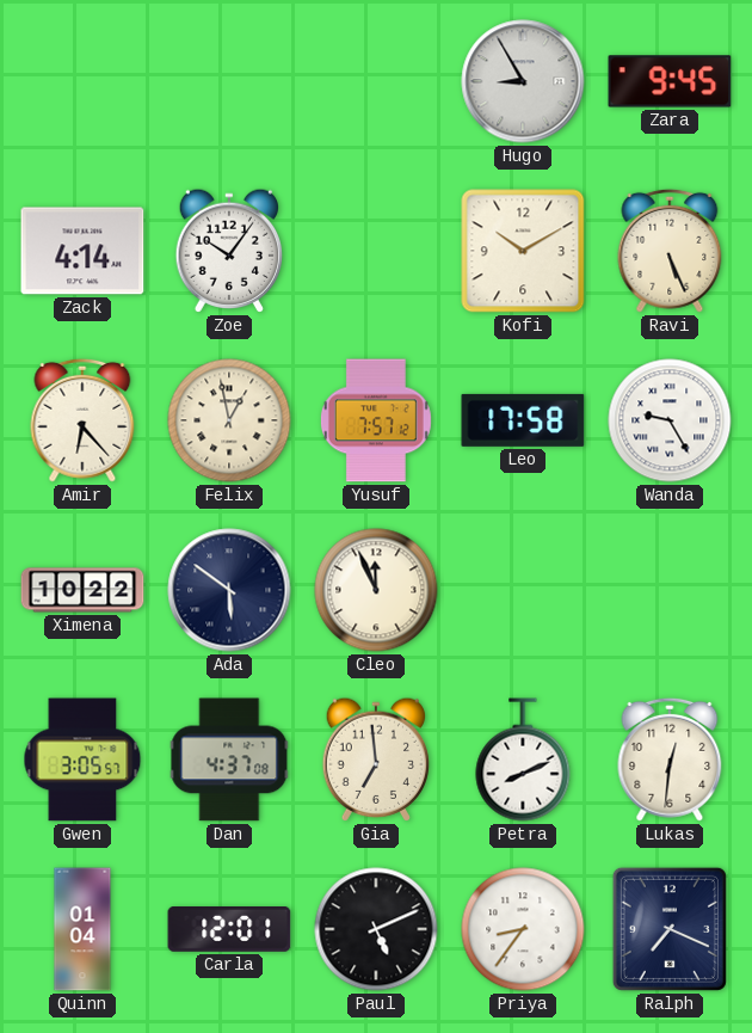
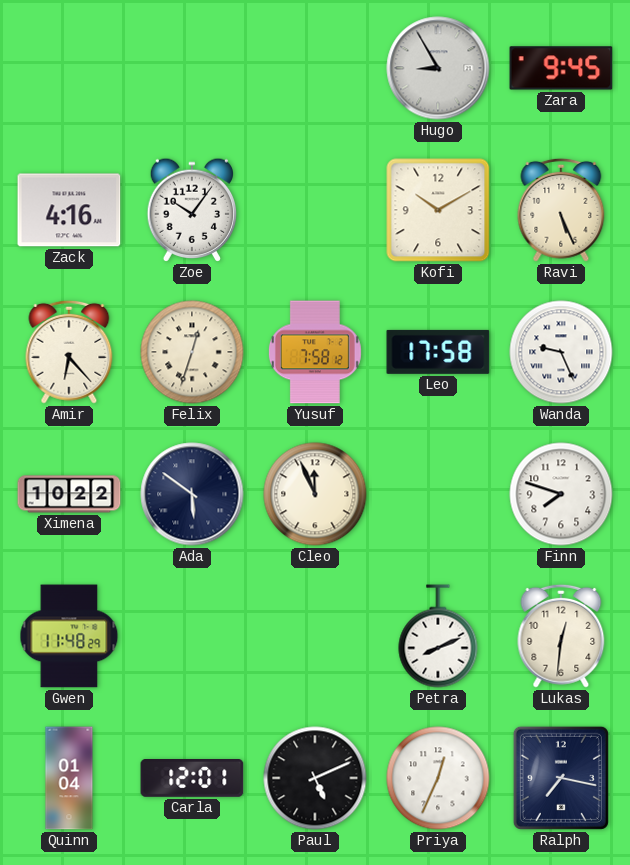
Zack: 4:14 -> 4:16
Felix: 12:58 -> 12:33
Yusuf: 7:57 -> 7:58
Wanda: 9:25 -> 9:26
Finn: none -> 7:48
Gwen: 3:05 -> 11:48
Dan: 4:37 -> none
Gia: 6:59 -> none
Priya: 8:36 -> 12:34
Ralph: 7:19 -> 7:17
